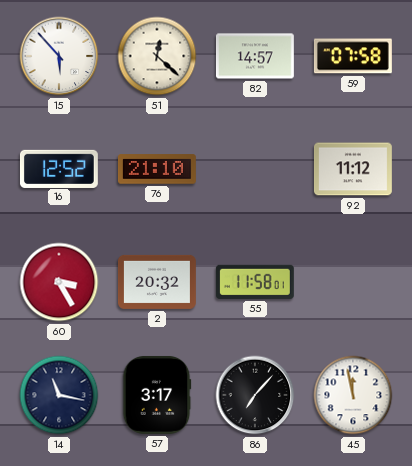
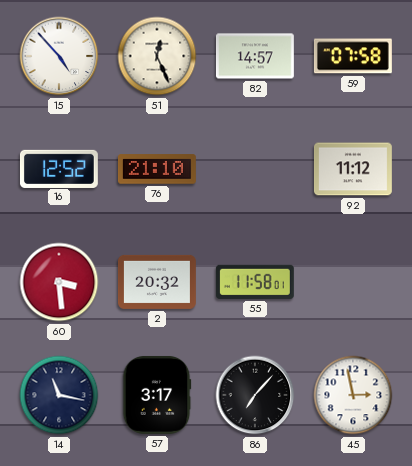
15: 5:53 -> 4:53
51: 12:22 -> 12:26
60: 3:25 -> 3:29
45: 11:58 -> 2:58
